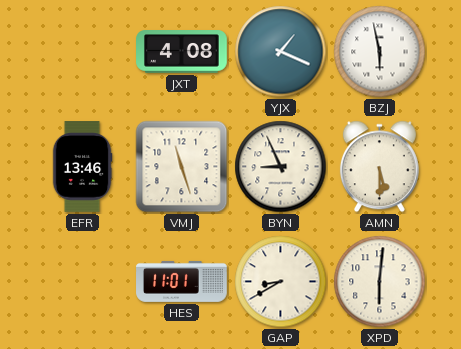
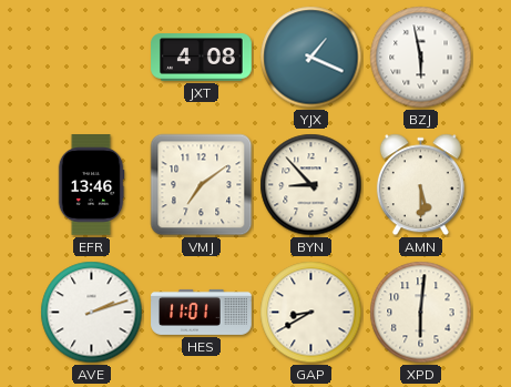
VMJ: 11:27 -> 7:09
BYN: 8:56 -> 8:53
AVE: none -> 2:12
